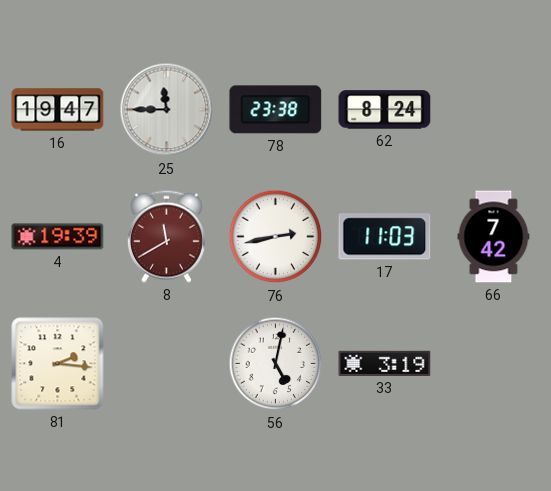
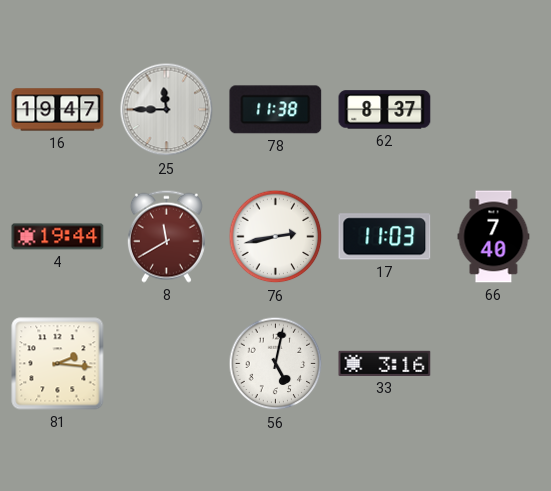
78: 23:38 -> 11:38
62: 8:24 -> 8:37
4: 19:39 -> 19:44
66: 7:42 -> 7:40
33: 3:19 -> 3:16
